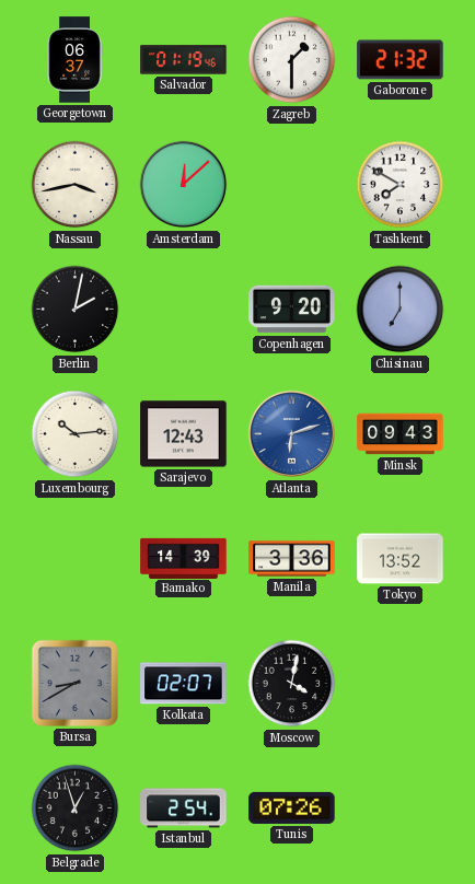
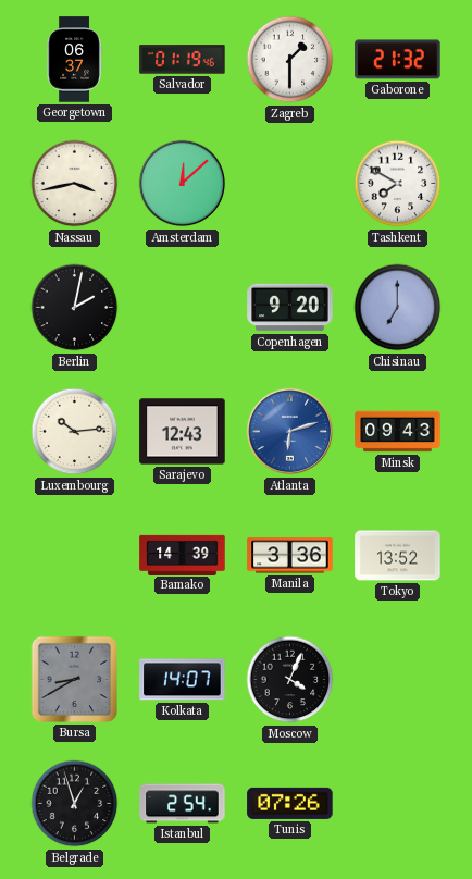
Kolkata: 02:07 -> 14:07
Moscow: 4:02 -> 4:04
